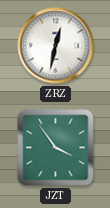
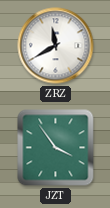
ZRZ: 12:32 -> 11:40
